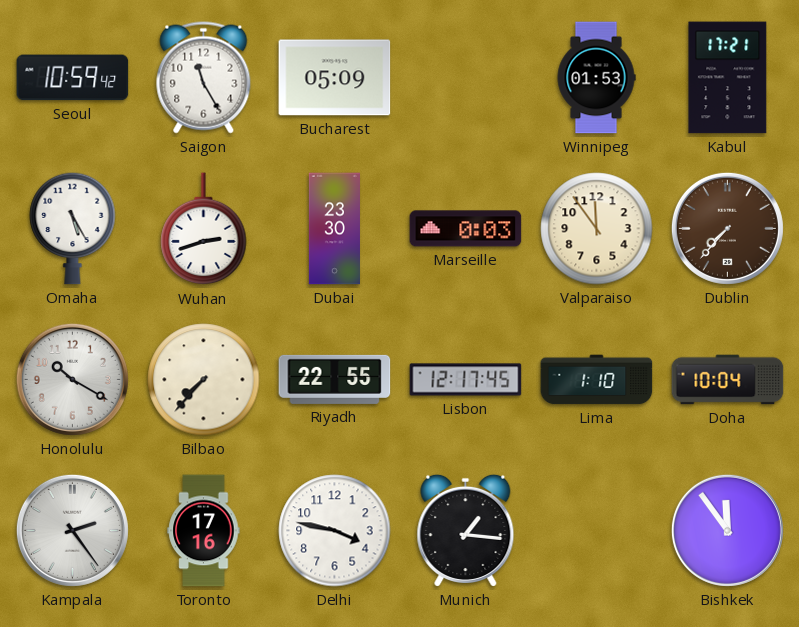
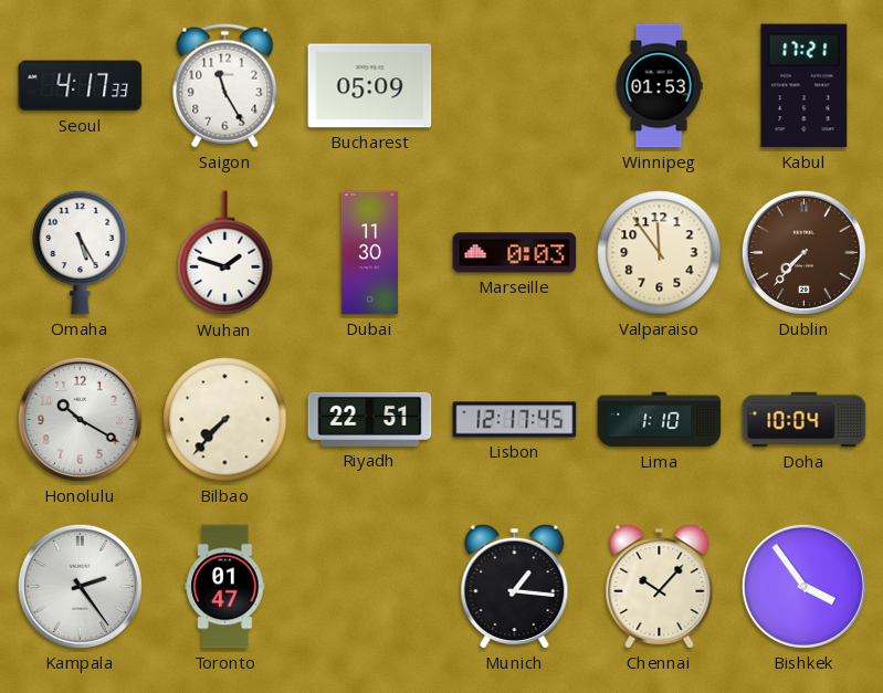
Seoul: 10:59 -> 4:17
Wuhan: 2:42 -> 1:48
Dubai: 23:30 -> 11:30
Riyadh: 22:55 -> 22:51
Toronto: 17:16 -> 01:47
Delhi: 3:47 -> none
Chennai: none -> 10:07
Bishkek: 11:54 -> 3:54
